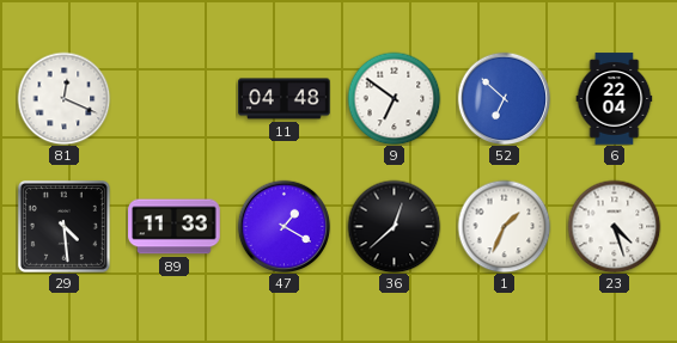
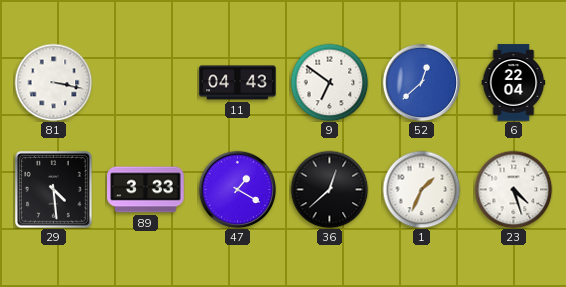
81: 12:19 -> 3:17
11: 04:48 -> 04:43
52: 6:52 -> 12:38
89: 11:33 -> 3:33
